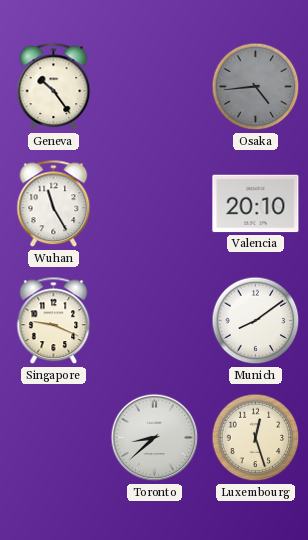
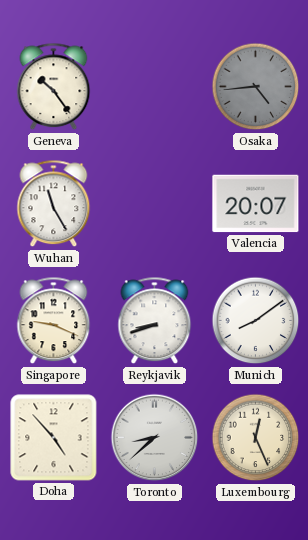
Valencia: 20:10 -> 20:07
Reykjavik: none -> 8:42
Doha: none -> 4:53
Luxembourg: 12:27 -> 12:26
